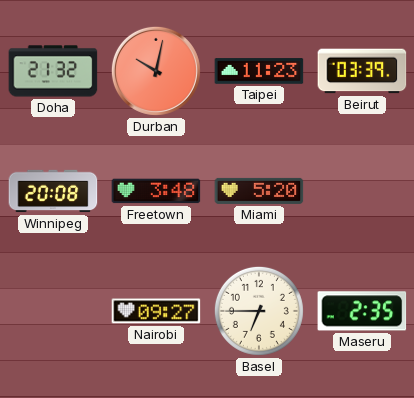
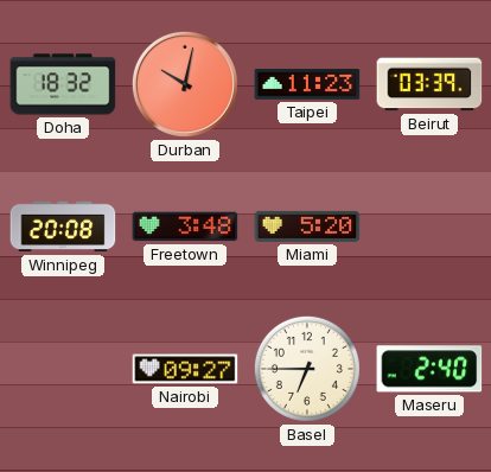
Doha: 21:32 -> 18:32
Maseru: 2:35 -> 2:40
